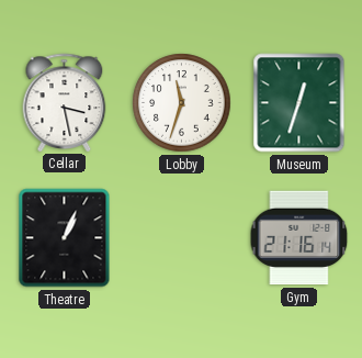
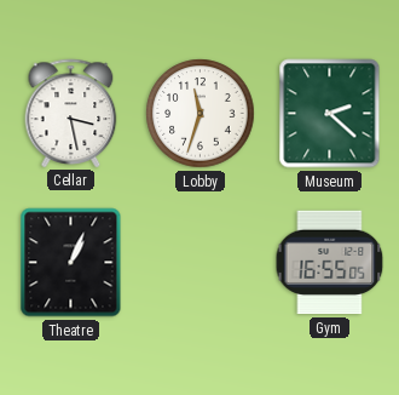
Museum: 12:33 -> 2:22
Gym: 21:16 -> 16:55
